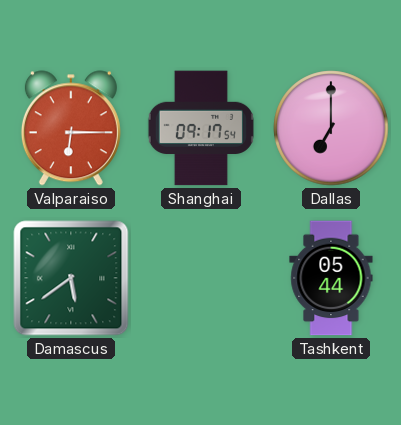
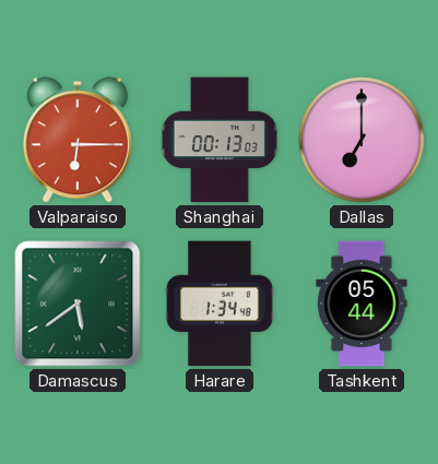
Shanghai: 09:17 -> 00:13
Harare: none -> 1:34
